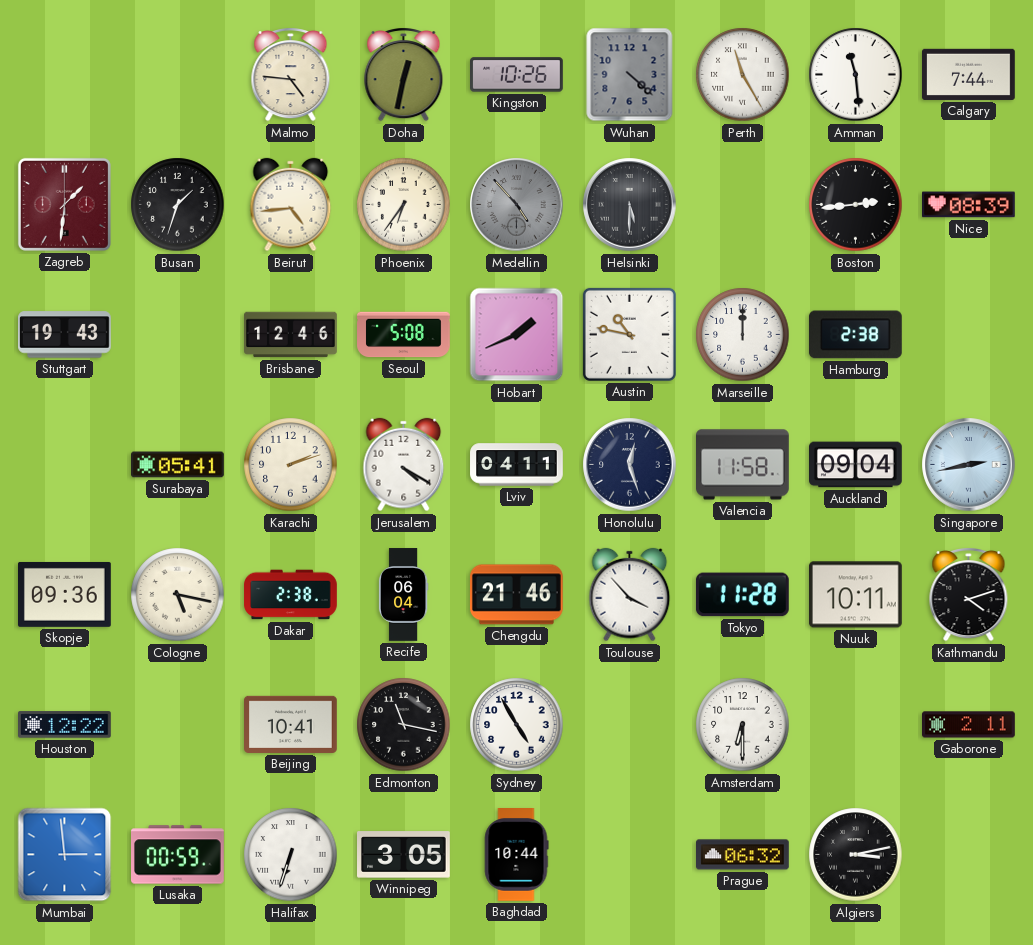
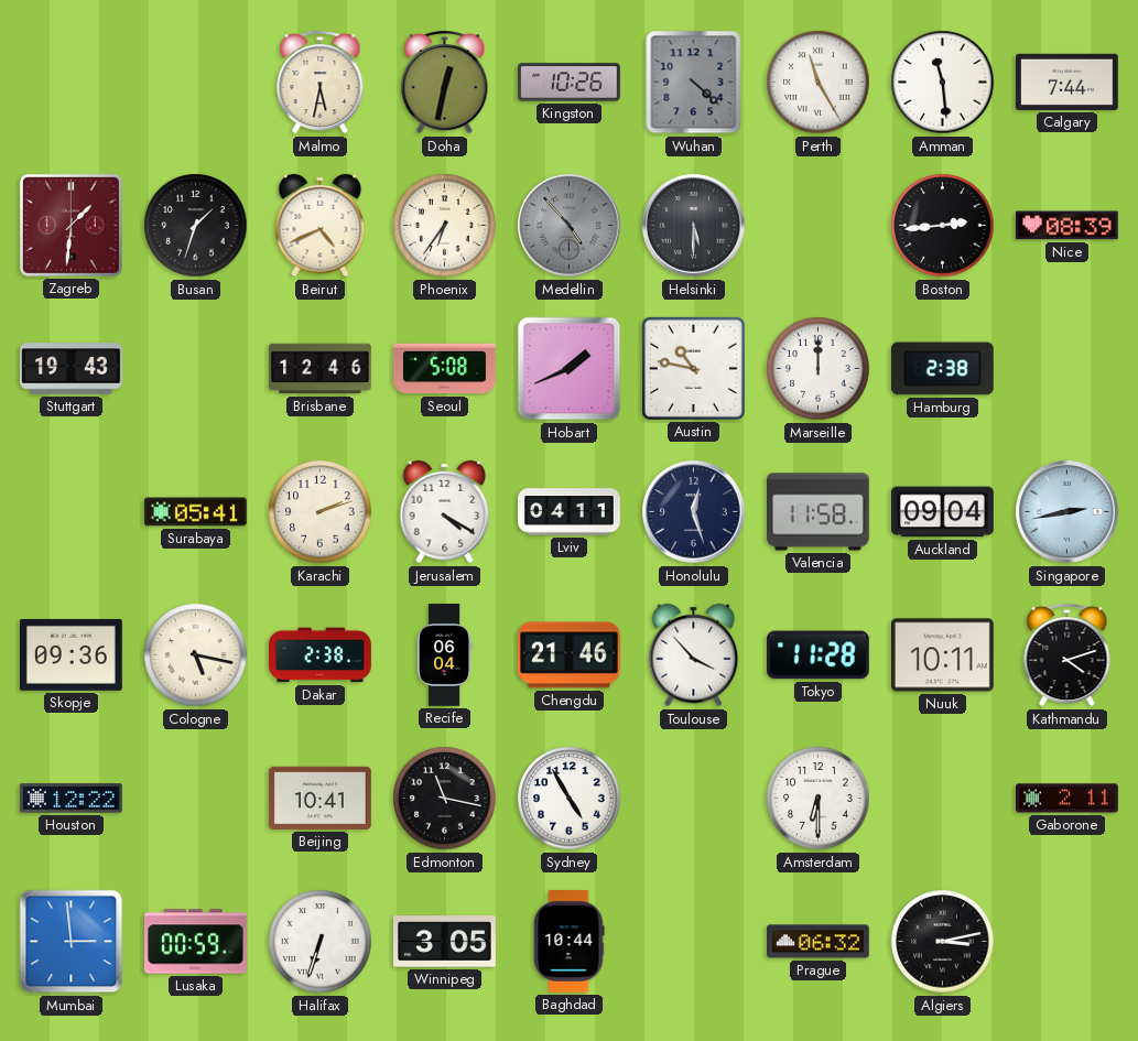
Malmo: 4:46 -> 5:32
Beirut: 4:44 -> 4:41
